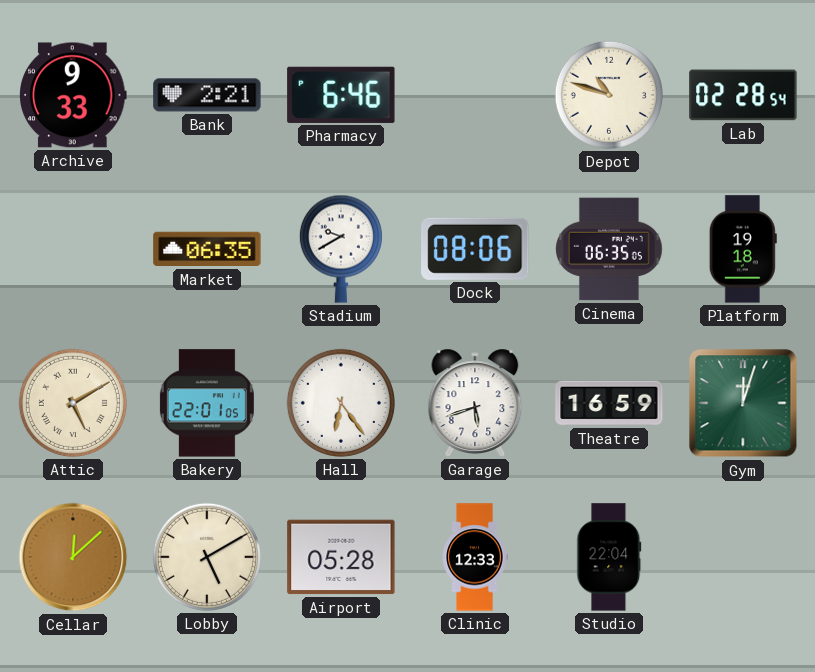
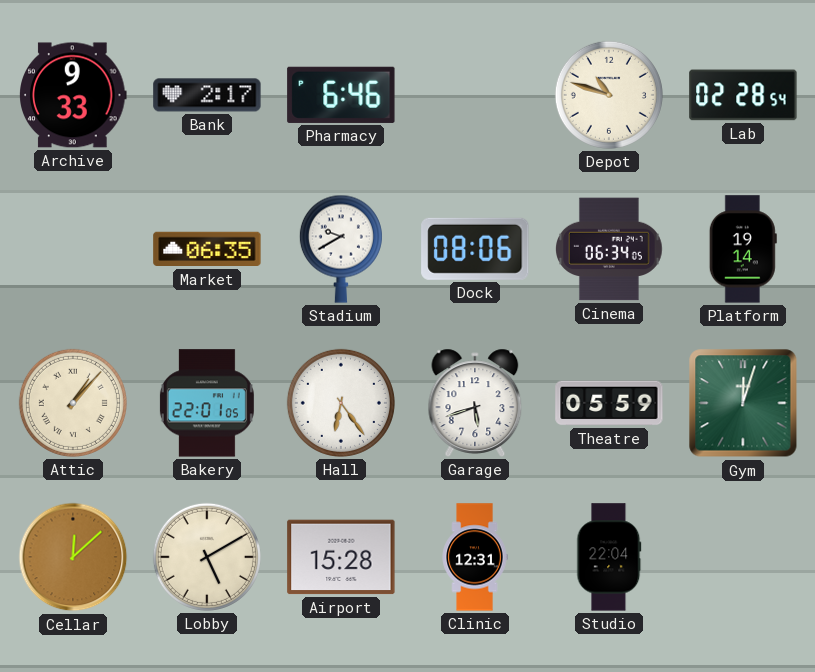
Bank: 2:21 -> 2:17
Cinema: 06:35 -> 06:34
Platform: 19:18 -> 19:14
Attic: 5:10 -> 1:07
Theatre: 16:59 -> 05:59
Airport: 05:28 -> 15:28
Clinic: 12:33 -> 12:31
